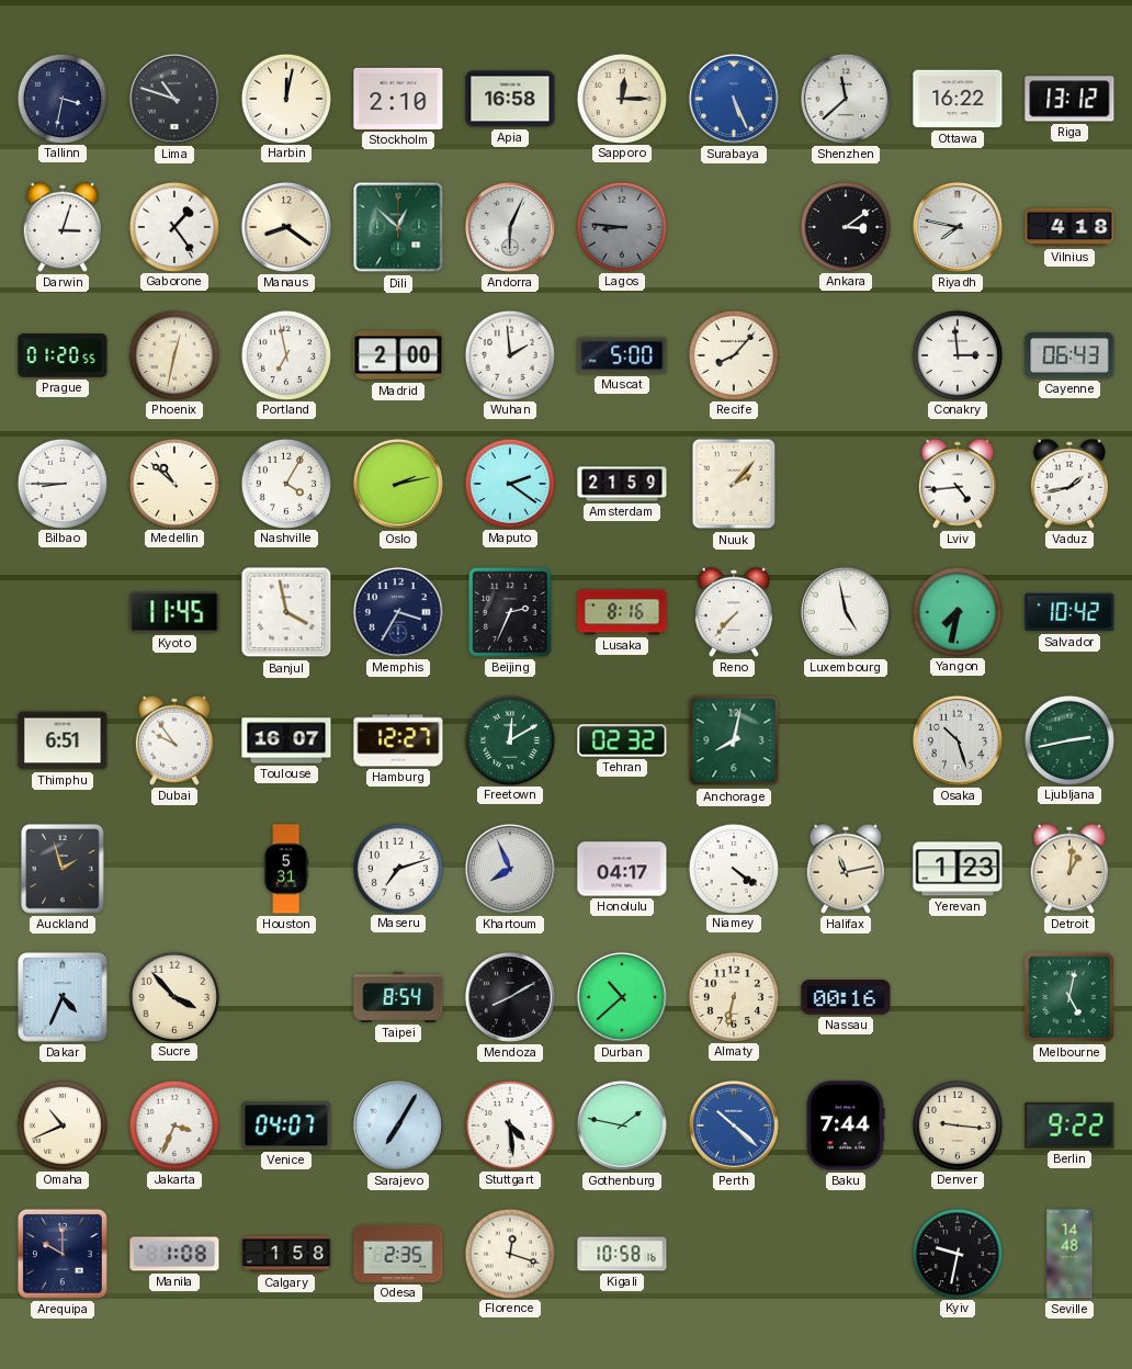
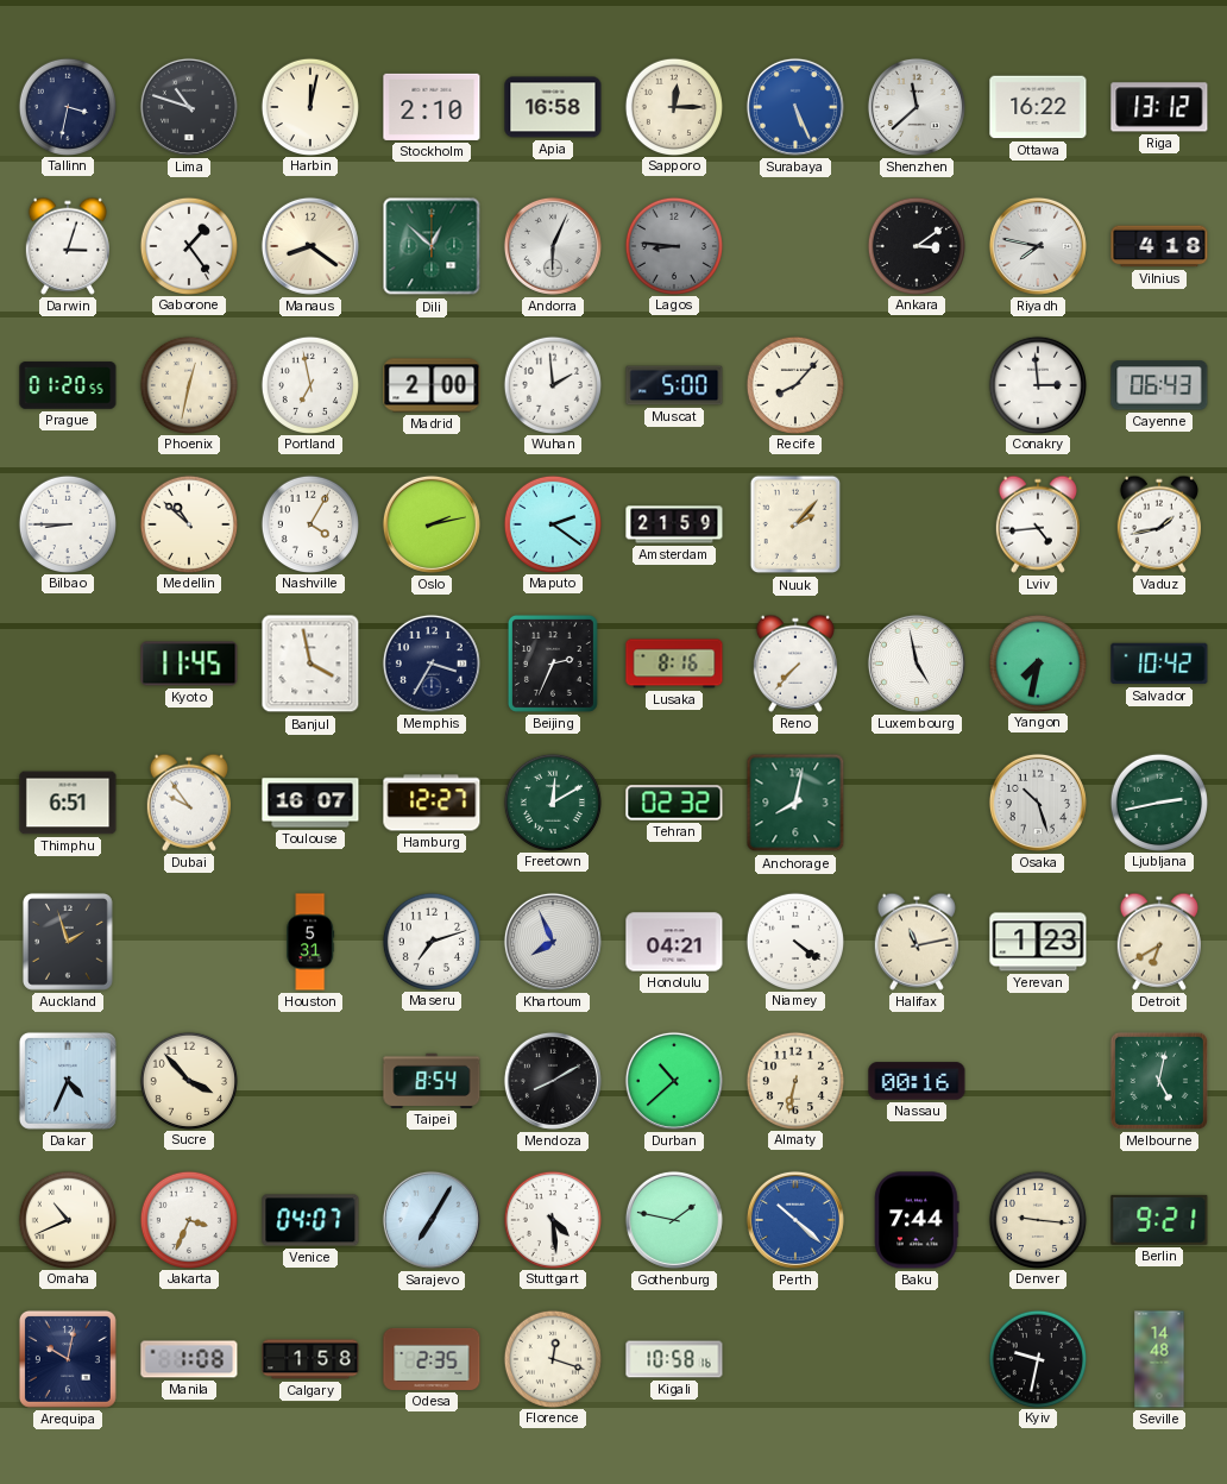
Honolulu: 04:17 -> 04:21
Detroit: 1:01 -> 6:40
Berlin: 9:22 -> 9:21
Arequipa: 10:00 -> 10:02
